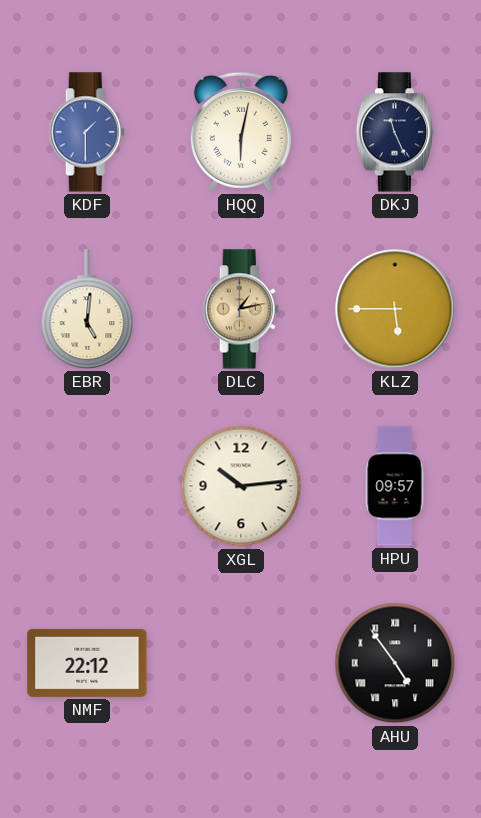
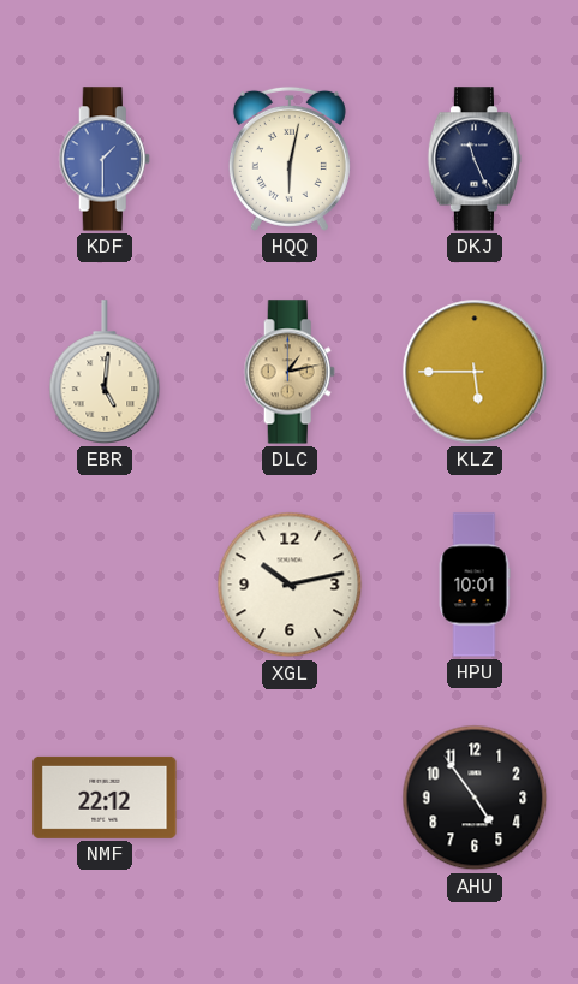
XGL: 10:14 -> 10:13
HPU: 09:57 -> 10:01
AHU numerals: Roman -> Arabic
